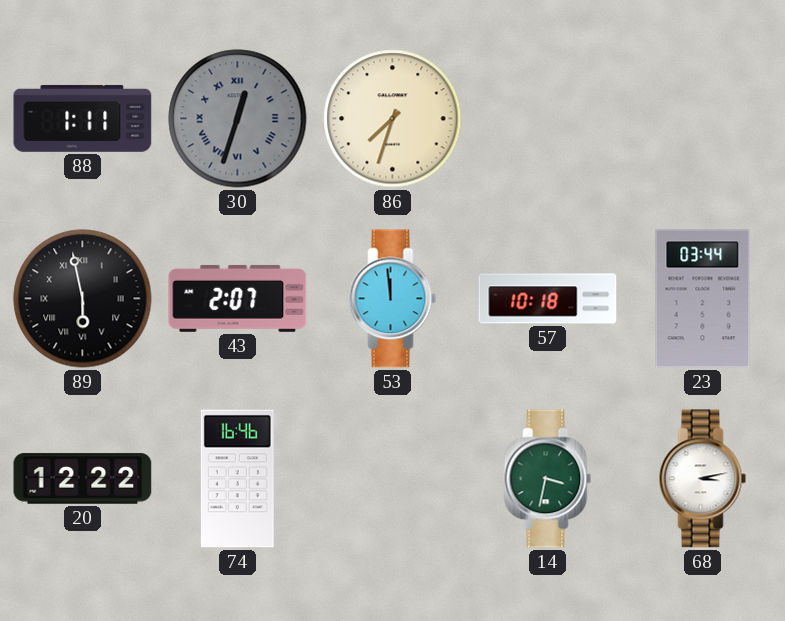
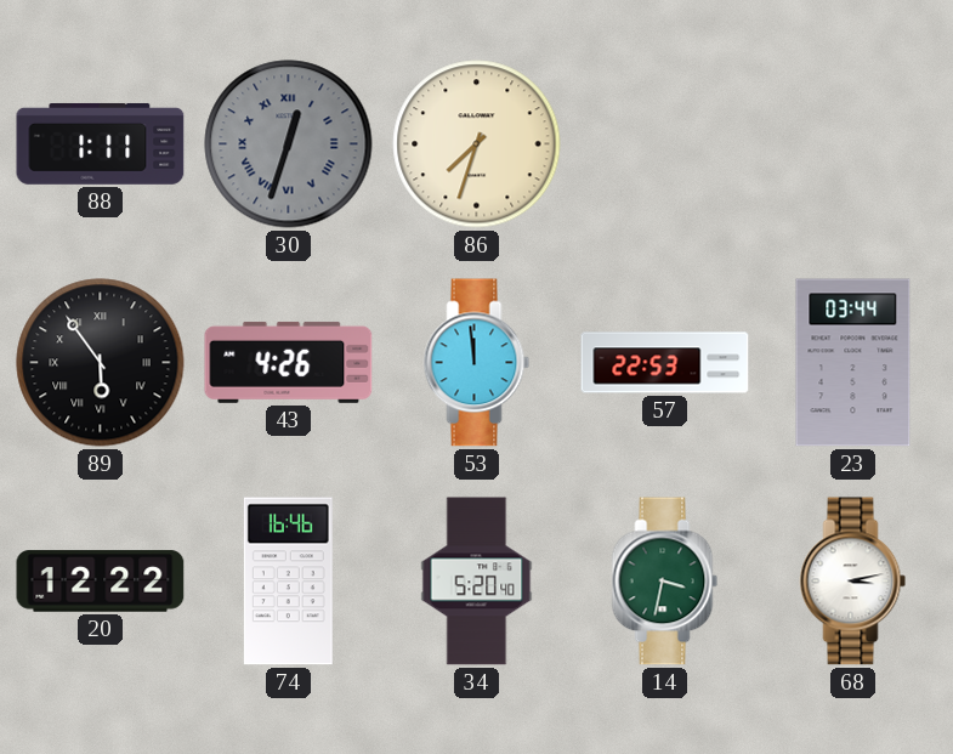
89: 5:58 -> 5:54
43: 2:07 -> 4:26
57: 10:18 -> 22:53
34: none -> 5:20
